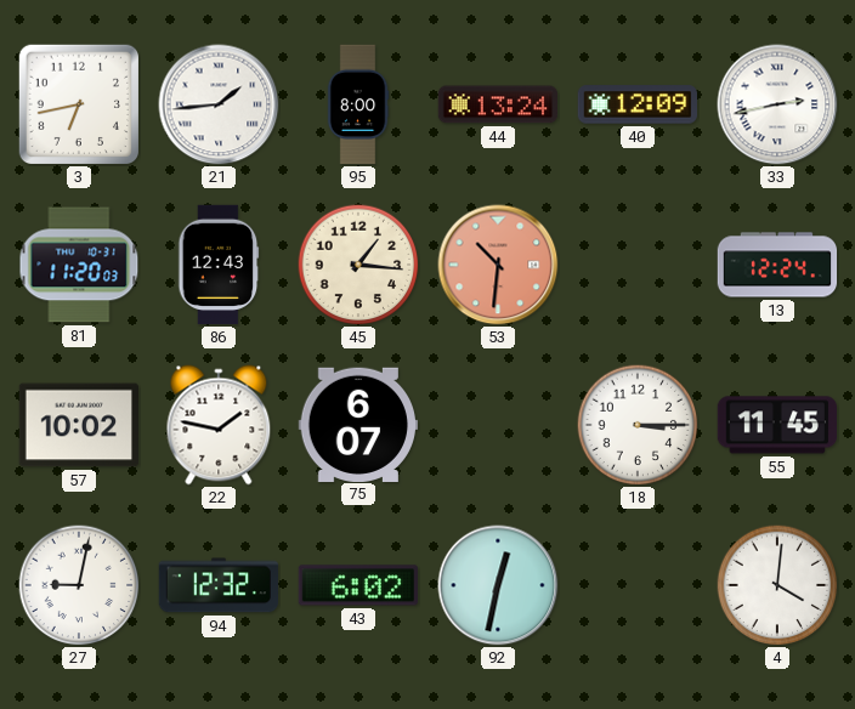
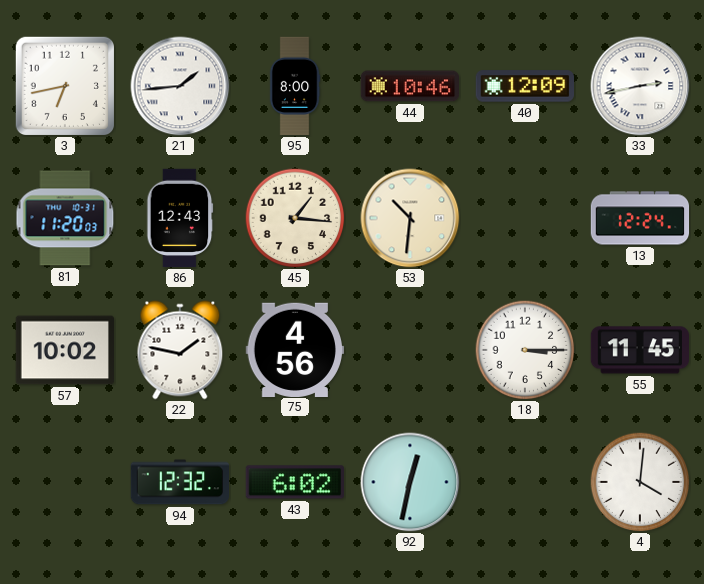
44: 13:24 -> 10:46
53 dial: salmon -> cream
75: 6:07 -> 4:56
27: 9:02 -> none
